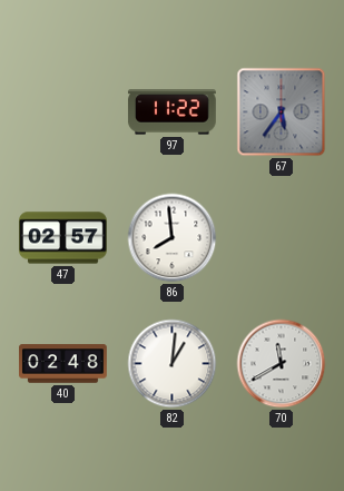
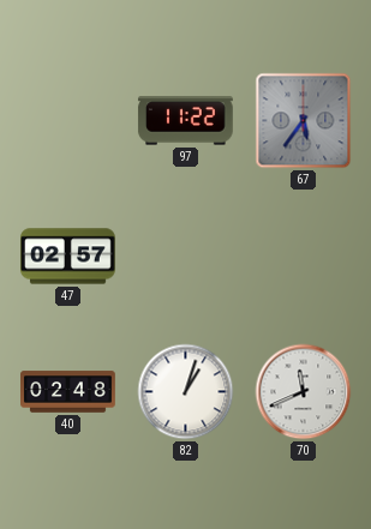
86: 7:59 -> none
82: 1:01 -> 1:03
70: 11:40 -> 11:41
